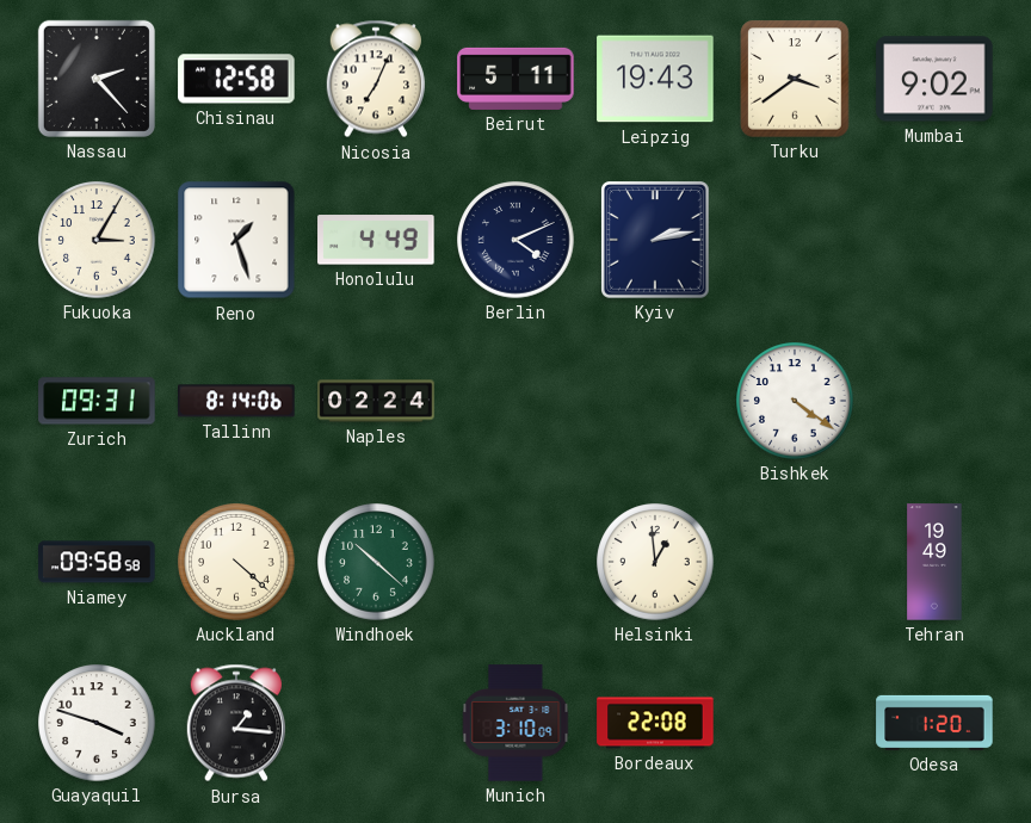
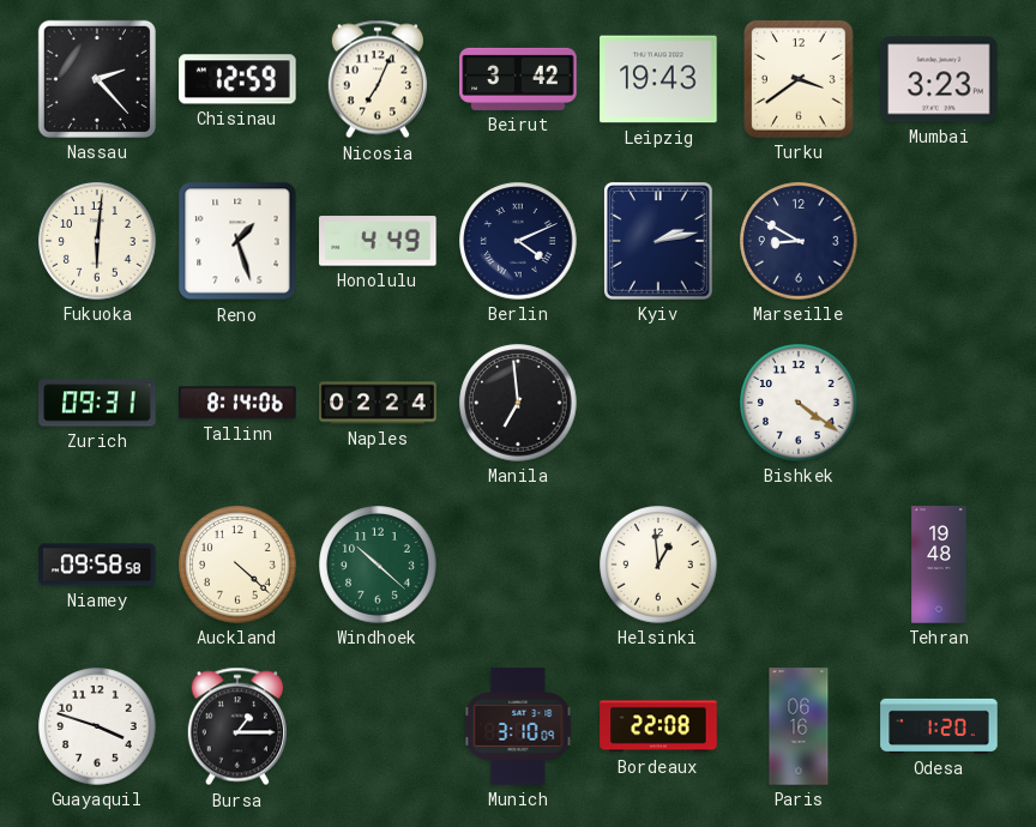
Chisinau: 12:58 -> 12:59
Beirut: 5:11 -> 3:42
Mumbai: 9:02 -> 3:23
Fukuoka: 3:05 -> 6:01
Marseille: none -> 8:50
Manila: none -> 6:59
Tehran: 19:49 -> 19:48
Bursa: 1:16 -> 1:15
Paris: none -> 06:16
